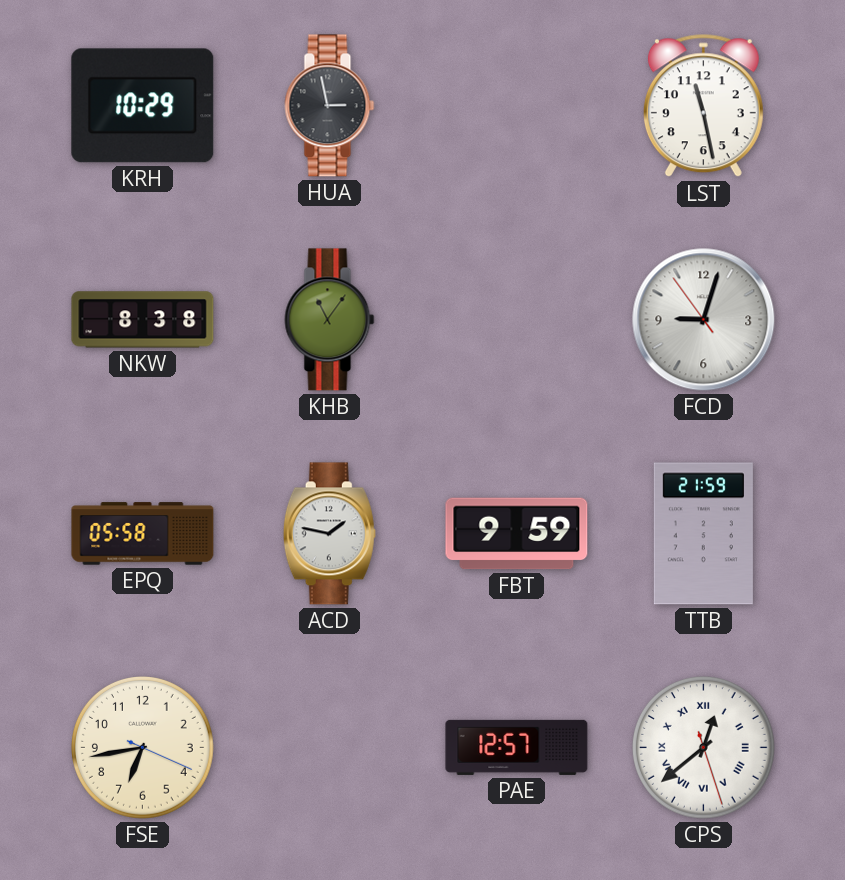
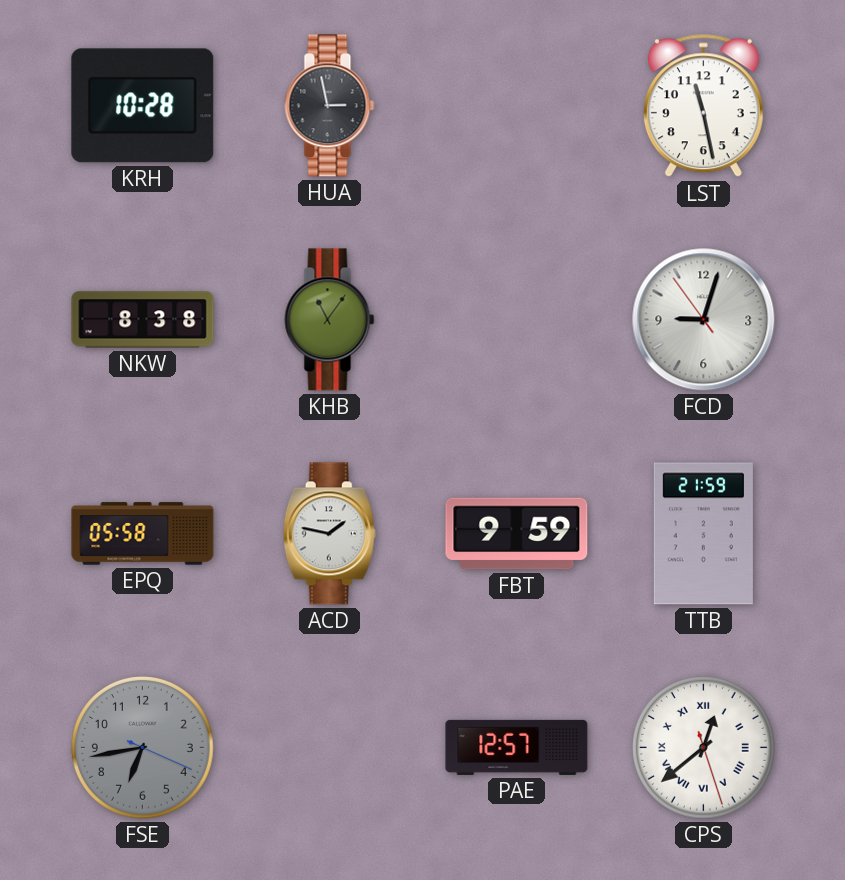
KRH: 10:29 -> 10:28
FSE dial: cream -> grey
